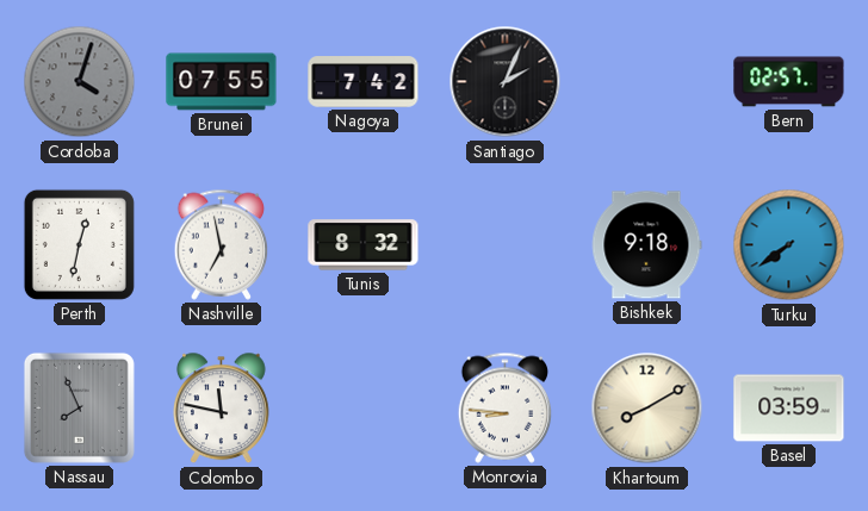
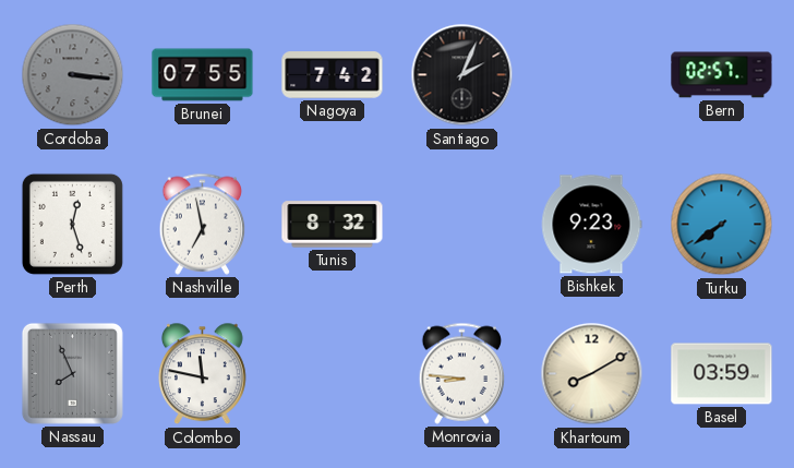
Cordoba: 4:03 -> 3:16
Perth: 12:32 -> 12:27
Bishkek: 9:18 -> 9:23
